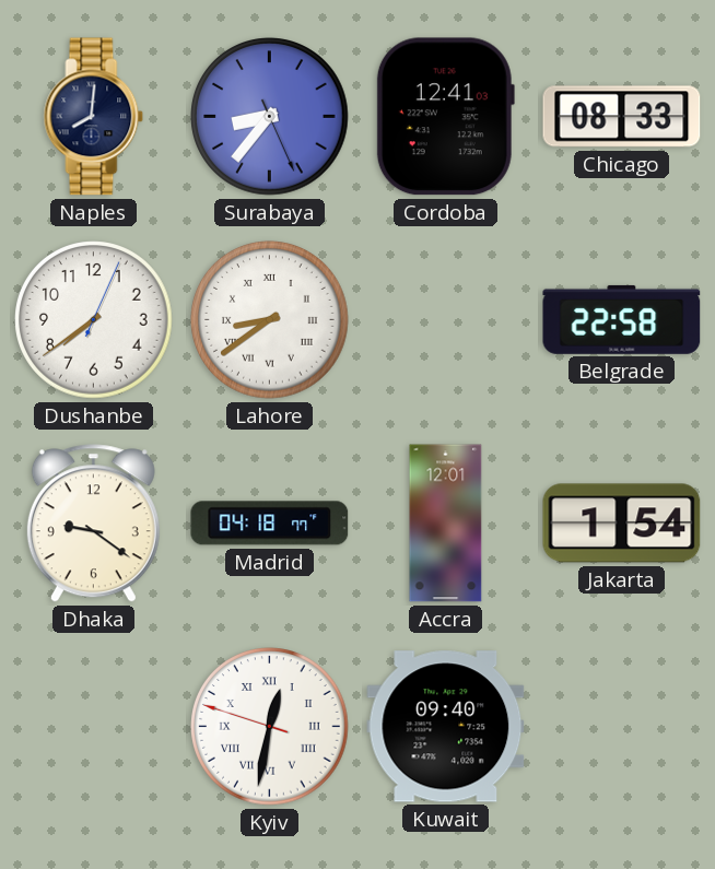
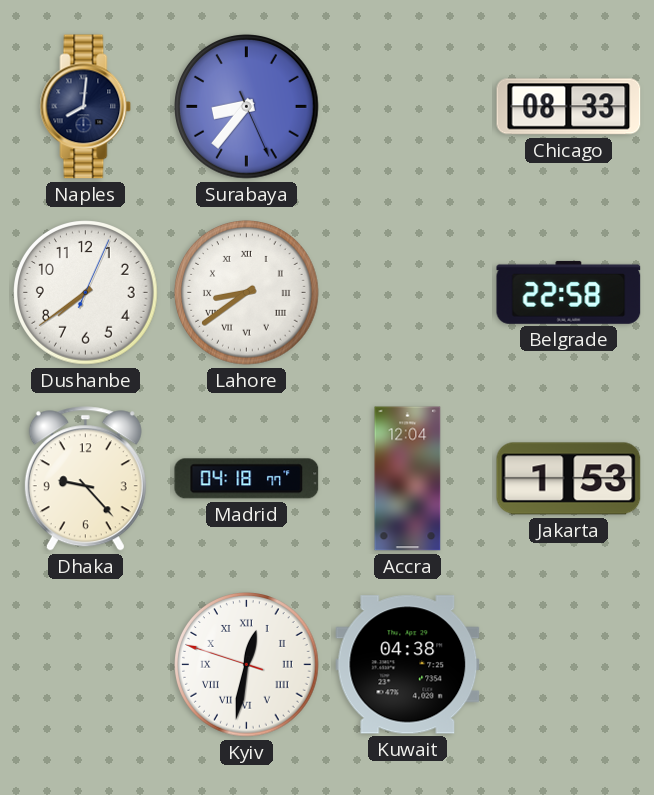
Cordoba: 12:41 -> none
Dhaka: 9:21 -> 9:23
Accra: 12:01 -> 12:04
Jakarta: 1:54 -> 1:53
Kuwait: 09:40 -> 04:38
